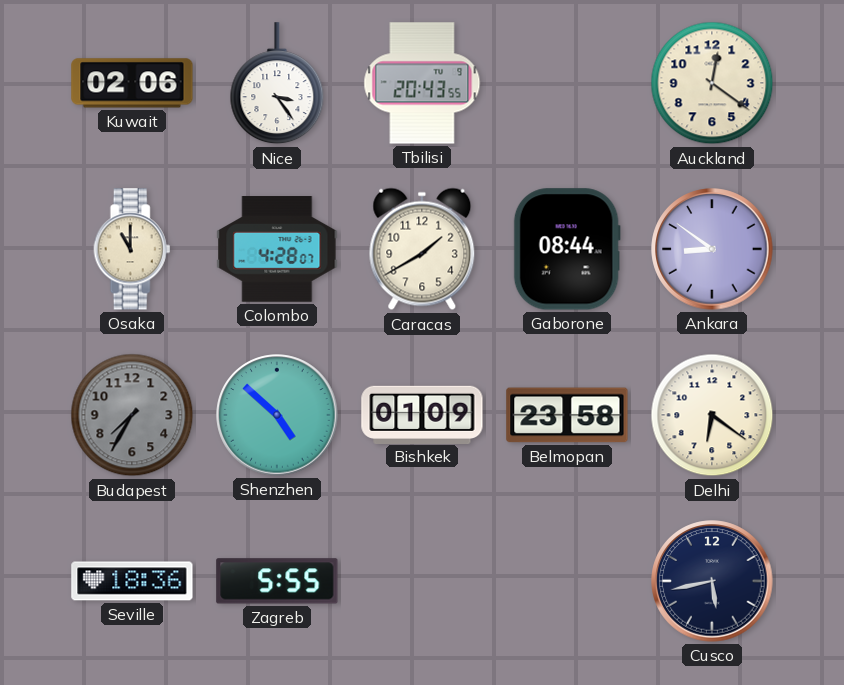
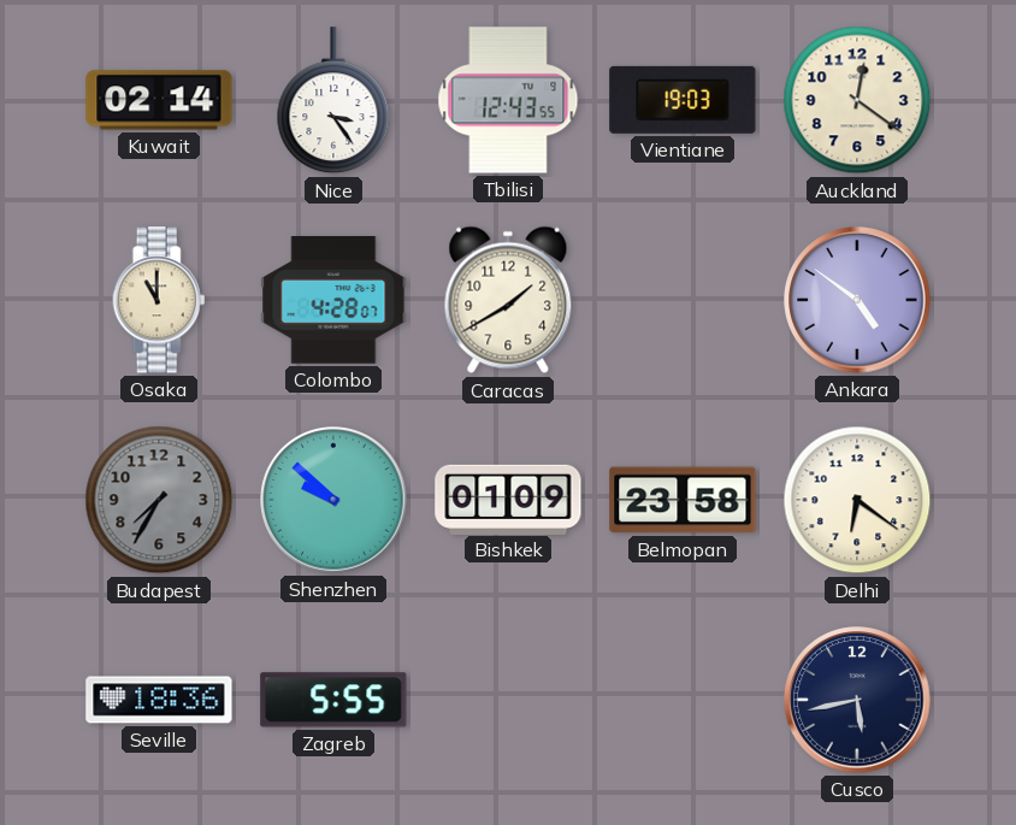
Kuwait: 02:06 -> 02:14
Tbilisi: 20:43 -> 12:43
Vientiane: none -> 19:03
Gaborone: 08:44 -> none
Ankara: 8:51 -> 4:51
Shenzhen: 4:52 -> 9:52
